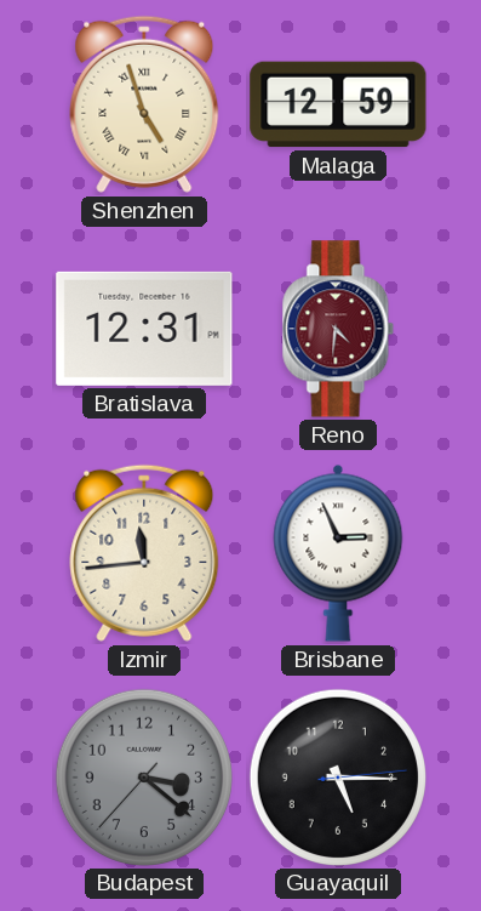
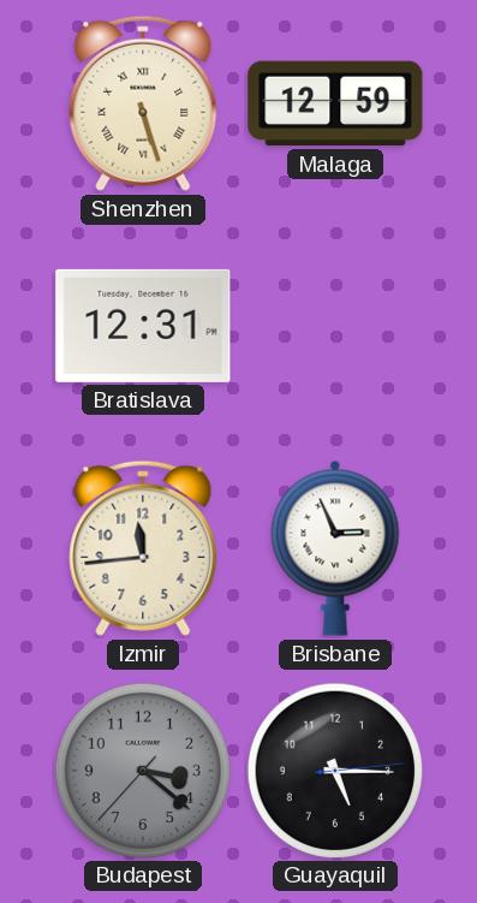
Shenzhen: 4:57 -> 5:27
Reno: 4:31 -> none
